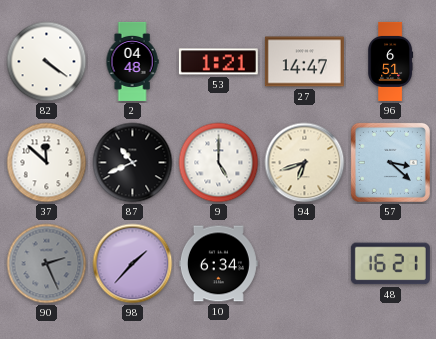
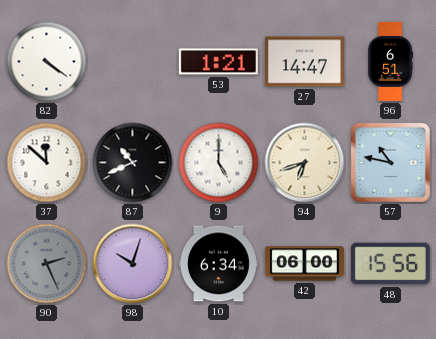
2: 04:48 -> none
57: 3:22 -> 10:47
98: 1:37 -> 10:03
42: none -> 06:00
48: 16:21 -> 15:56
